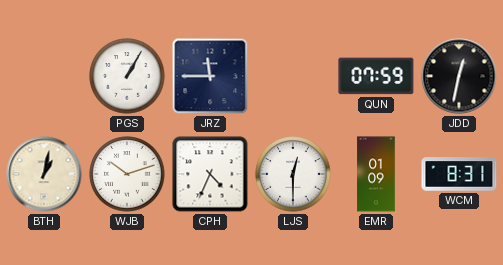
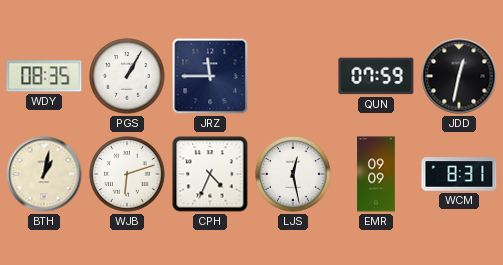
WDY: none -> 08:35
WJB: 10:12 -> 6:12
LJS: 12:30 -> 12:28
EMR: 01:09 -> 09:09
